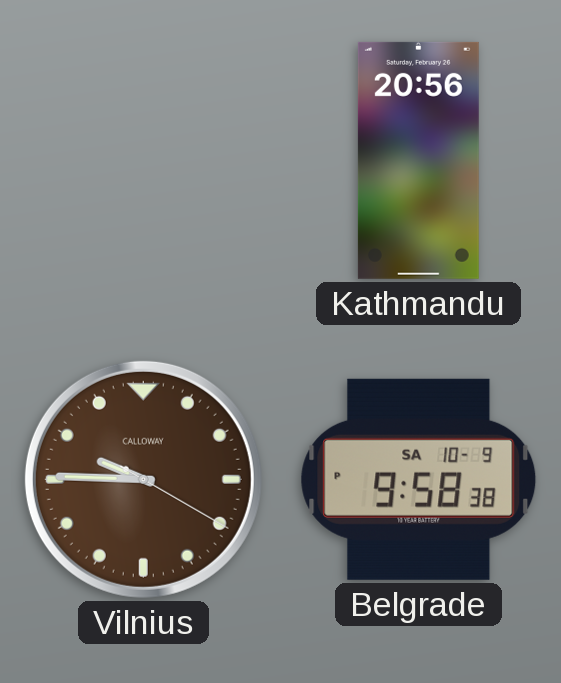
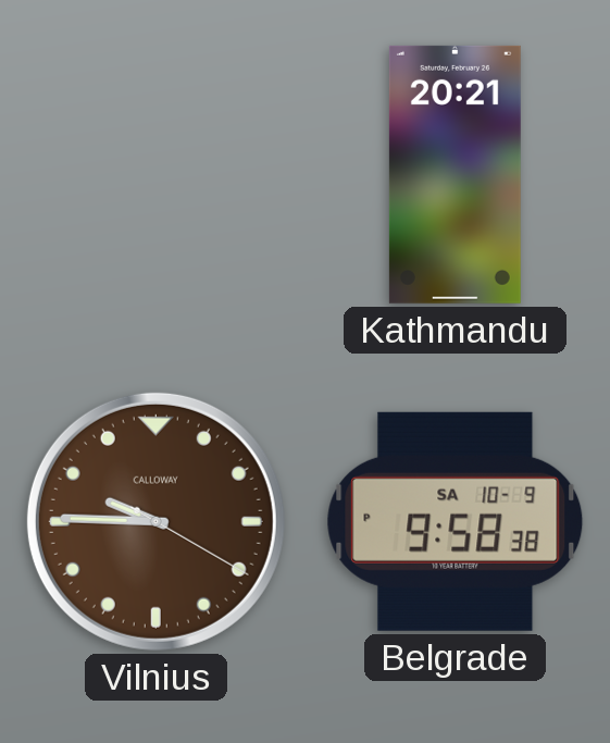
Kathmandu: 20:56 -> 20:21
